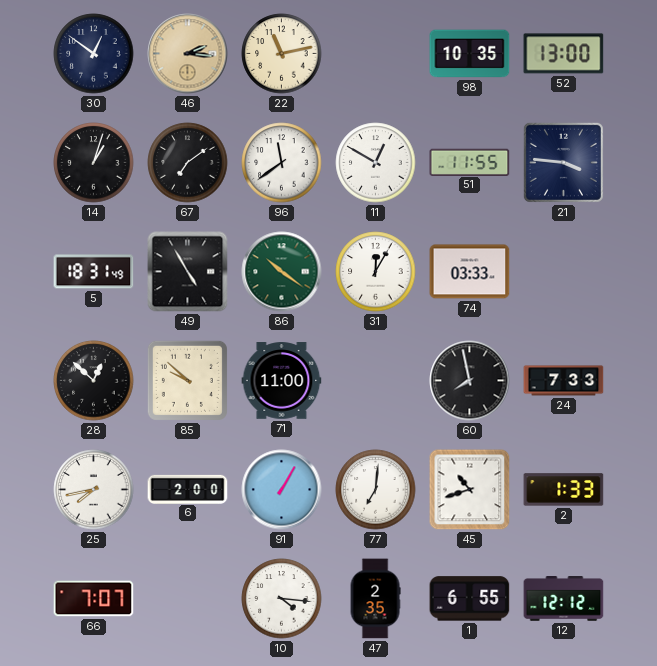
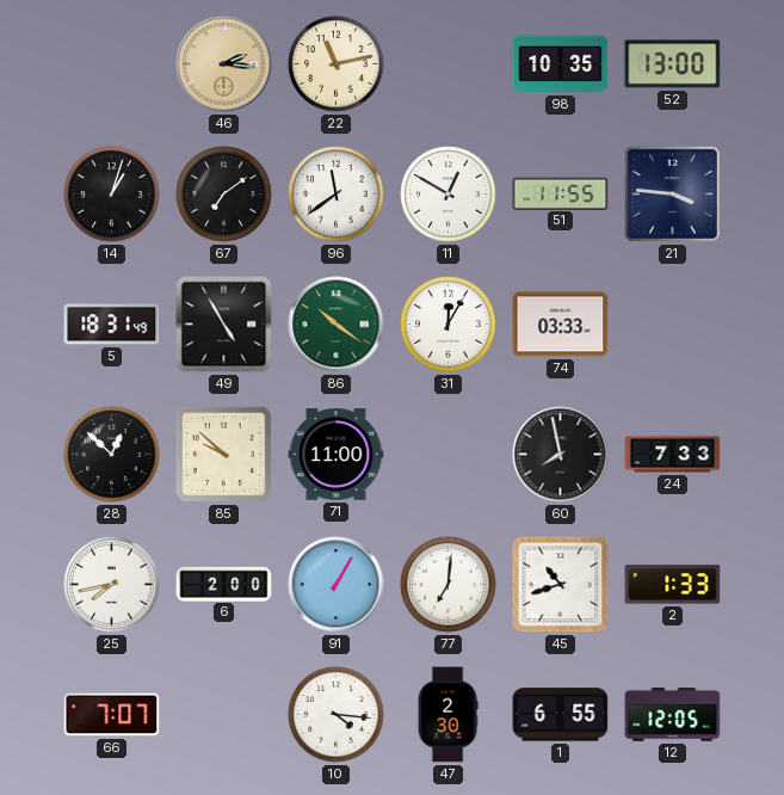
30: 12:51 -> none
47: 2:35 -> 2:30
12: 12:12 -> 12:05
